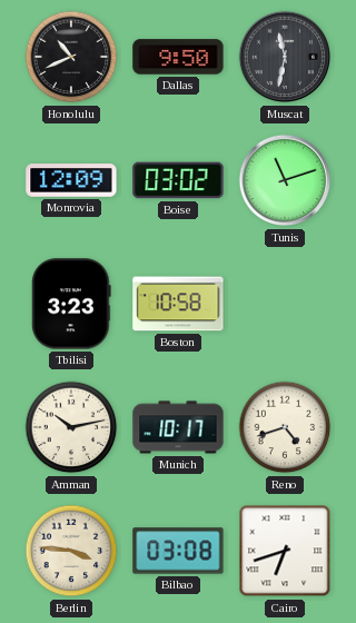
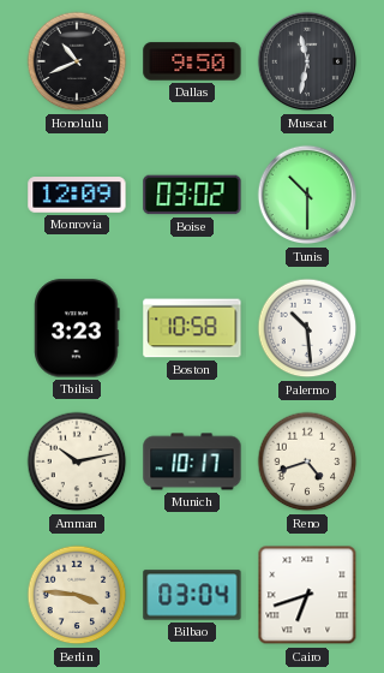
Tunis: 11:12 -> 10:30
Palermo: none -> 10:29
Bilbao: 03:08 -> 03:04
